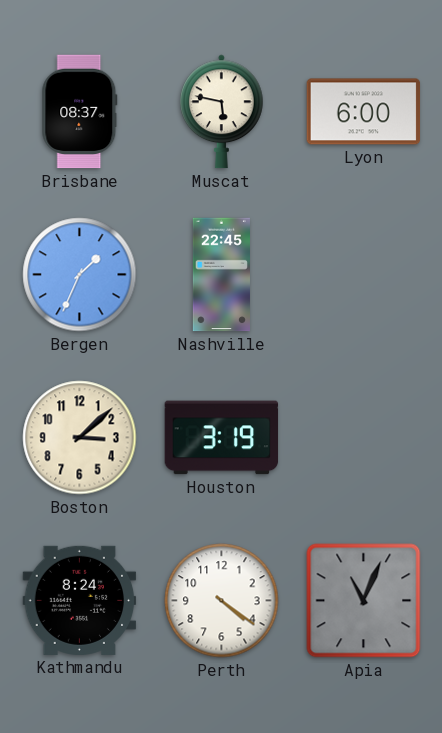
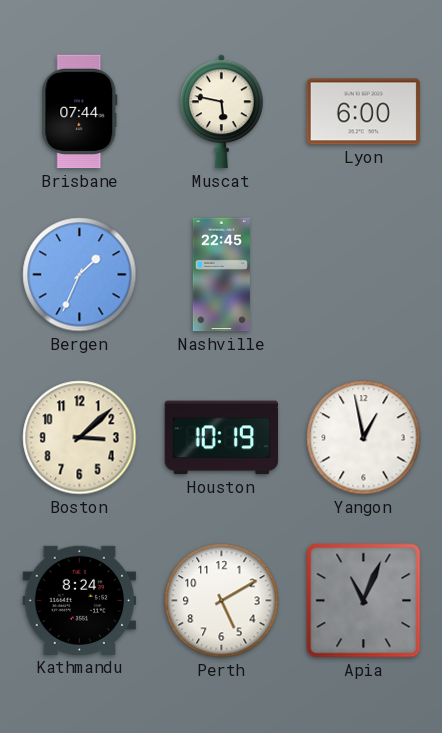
Brisbane: 08:37 -> 07:44
Houston: 3:19 -> 10:19
Yangon: none -> 12:58
Perth: 4:21 -> 5:10
